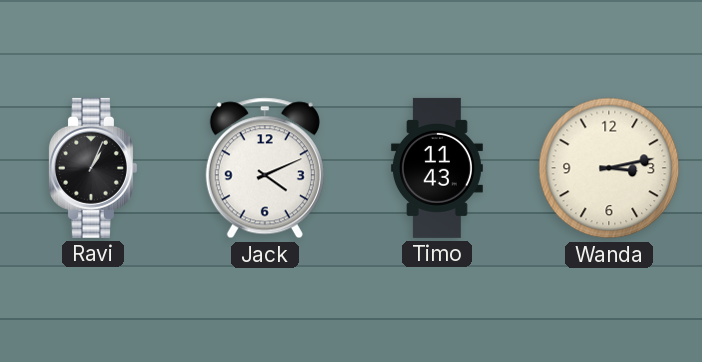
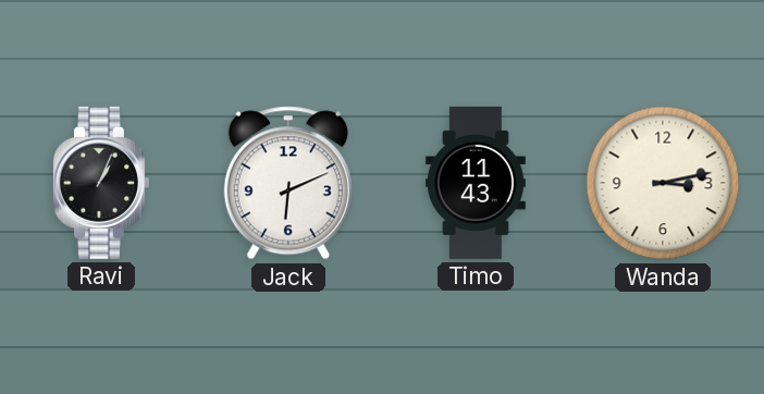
Jack: 4:11 -> 6:11
